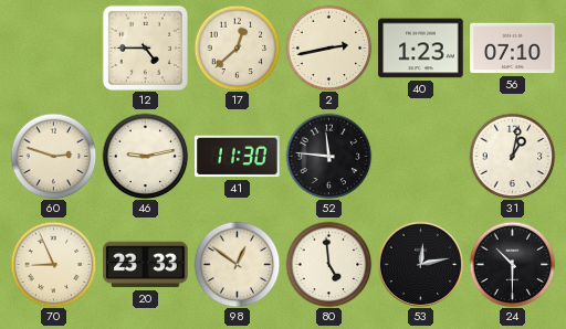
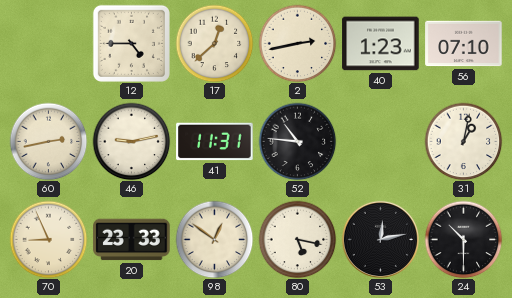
60: 2:48 -> 2:43
41: 11:30 -> 11:31
52: 11:46 -> 10:46
80: 4:59 -> 5:17
